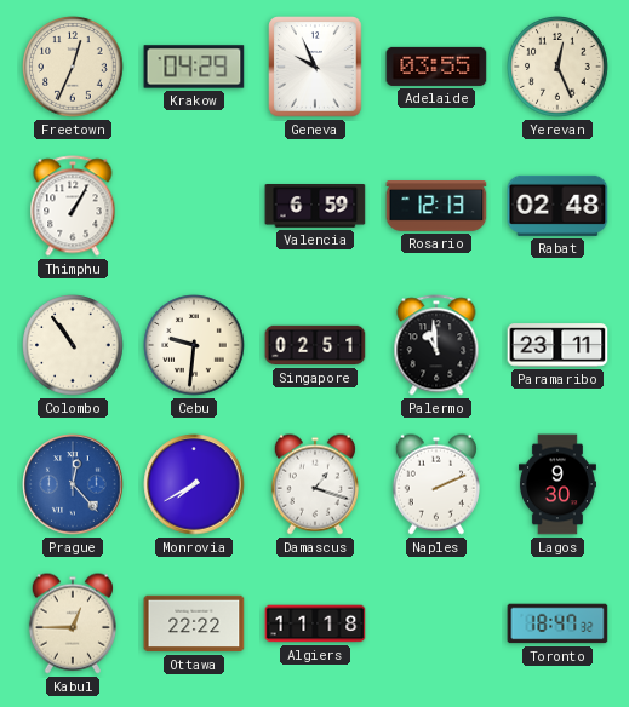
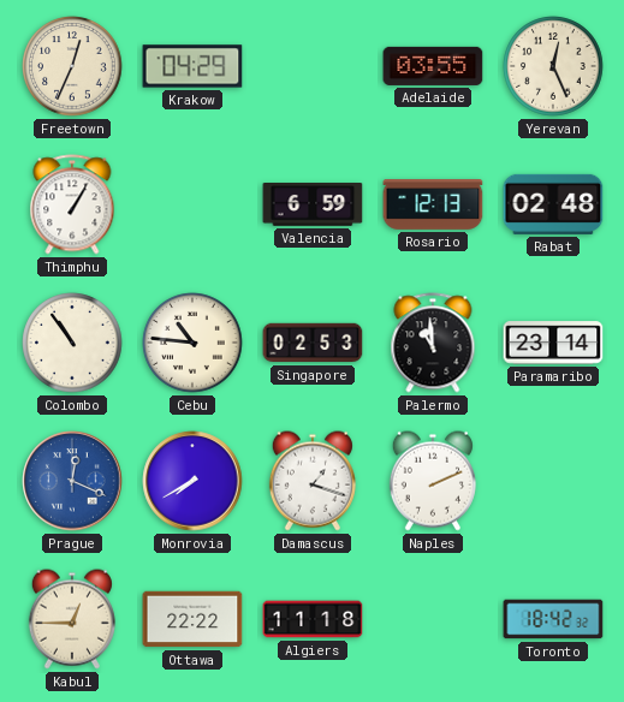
Geneva: 9:56 -> none
Cebu: 9:31 -> 10:46
Singapore: 02:51 -> 02:53
Paramaribo: 23:11 -> 23:14
Prague: 12:23 -> 12:19
Lagos: 9:30 -> none
Toronto: 18:47 -> 18:42
